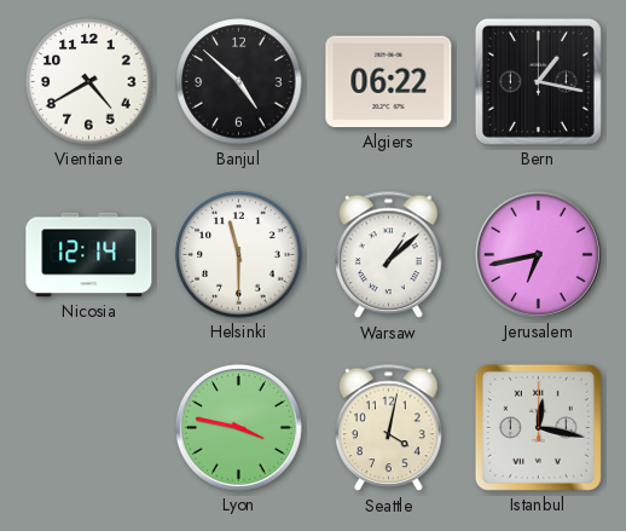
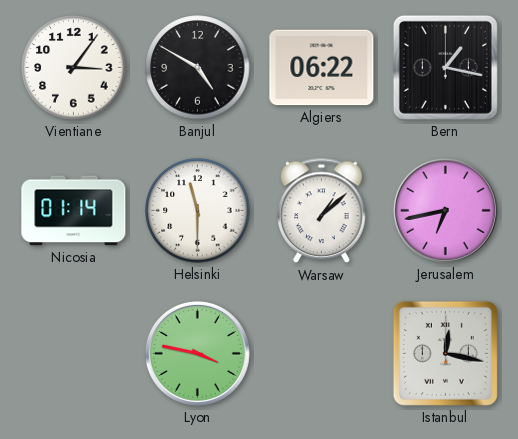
Vientiane: 4:40 -> 3:06
Banjul: 4:52 -> 4:50
Nicosia: 12:14 -> 01:14
Seattle: 4:02 -> none
